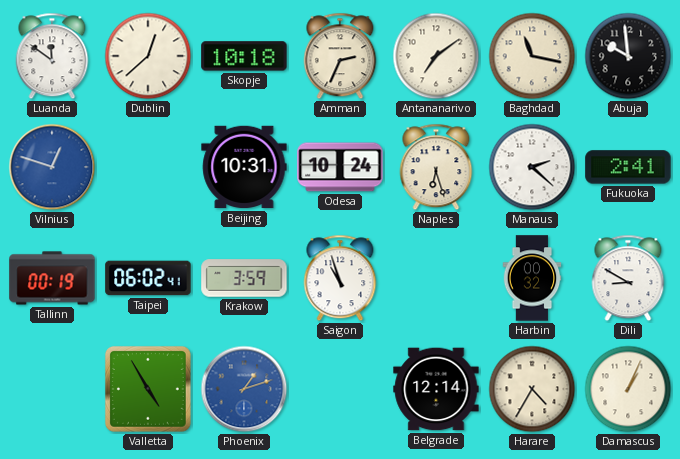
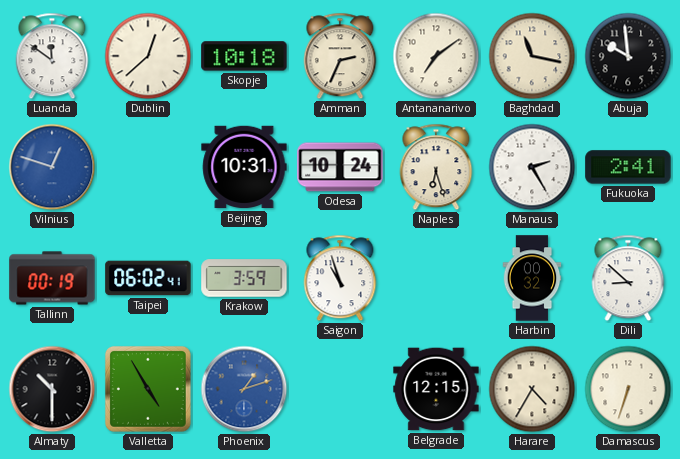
Manaus: 2:22 -> 2:25
Dili: 8:50 -> 8:52
Almaty: none -> 10:30
Belgrade: 12:14 -> 12:15
Damascus: 1:04 -> 6:33
